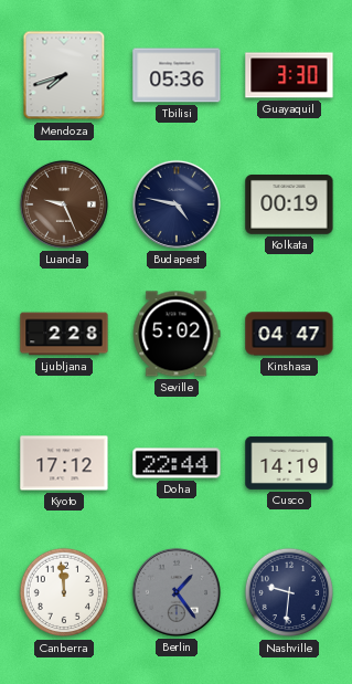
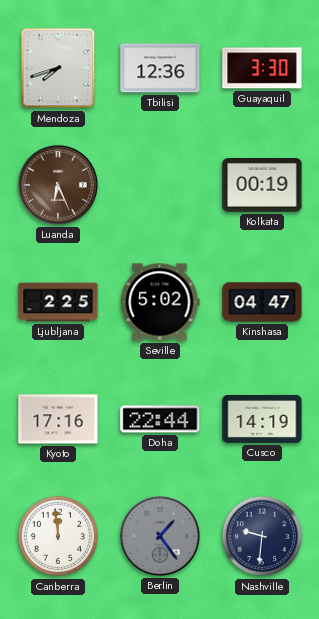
Tbilisi: 05:36 -> 12:36
Luanda: 9:26 -> 6:26
Budapest: 4:47 -> none
Ljubljana: 2:28 -> 2:25
Kyoto: 17:12 -> 17:16
